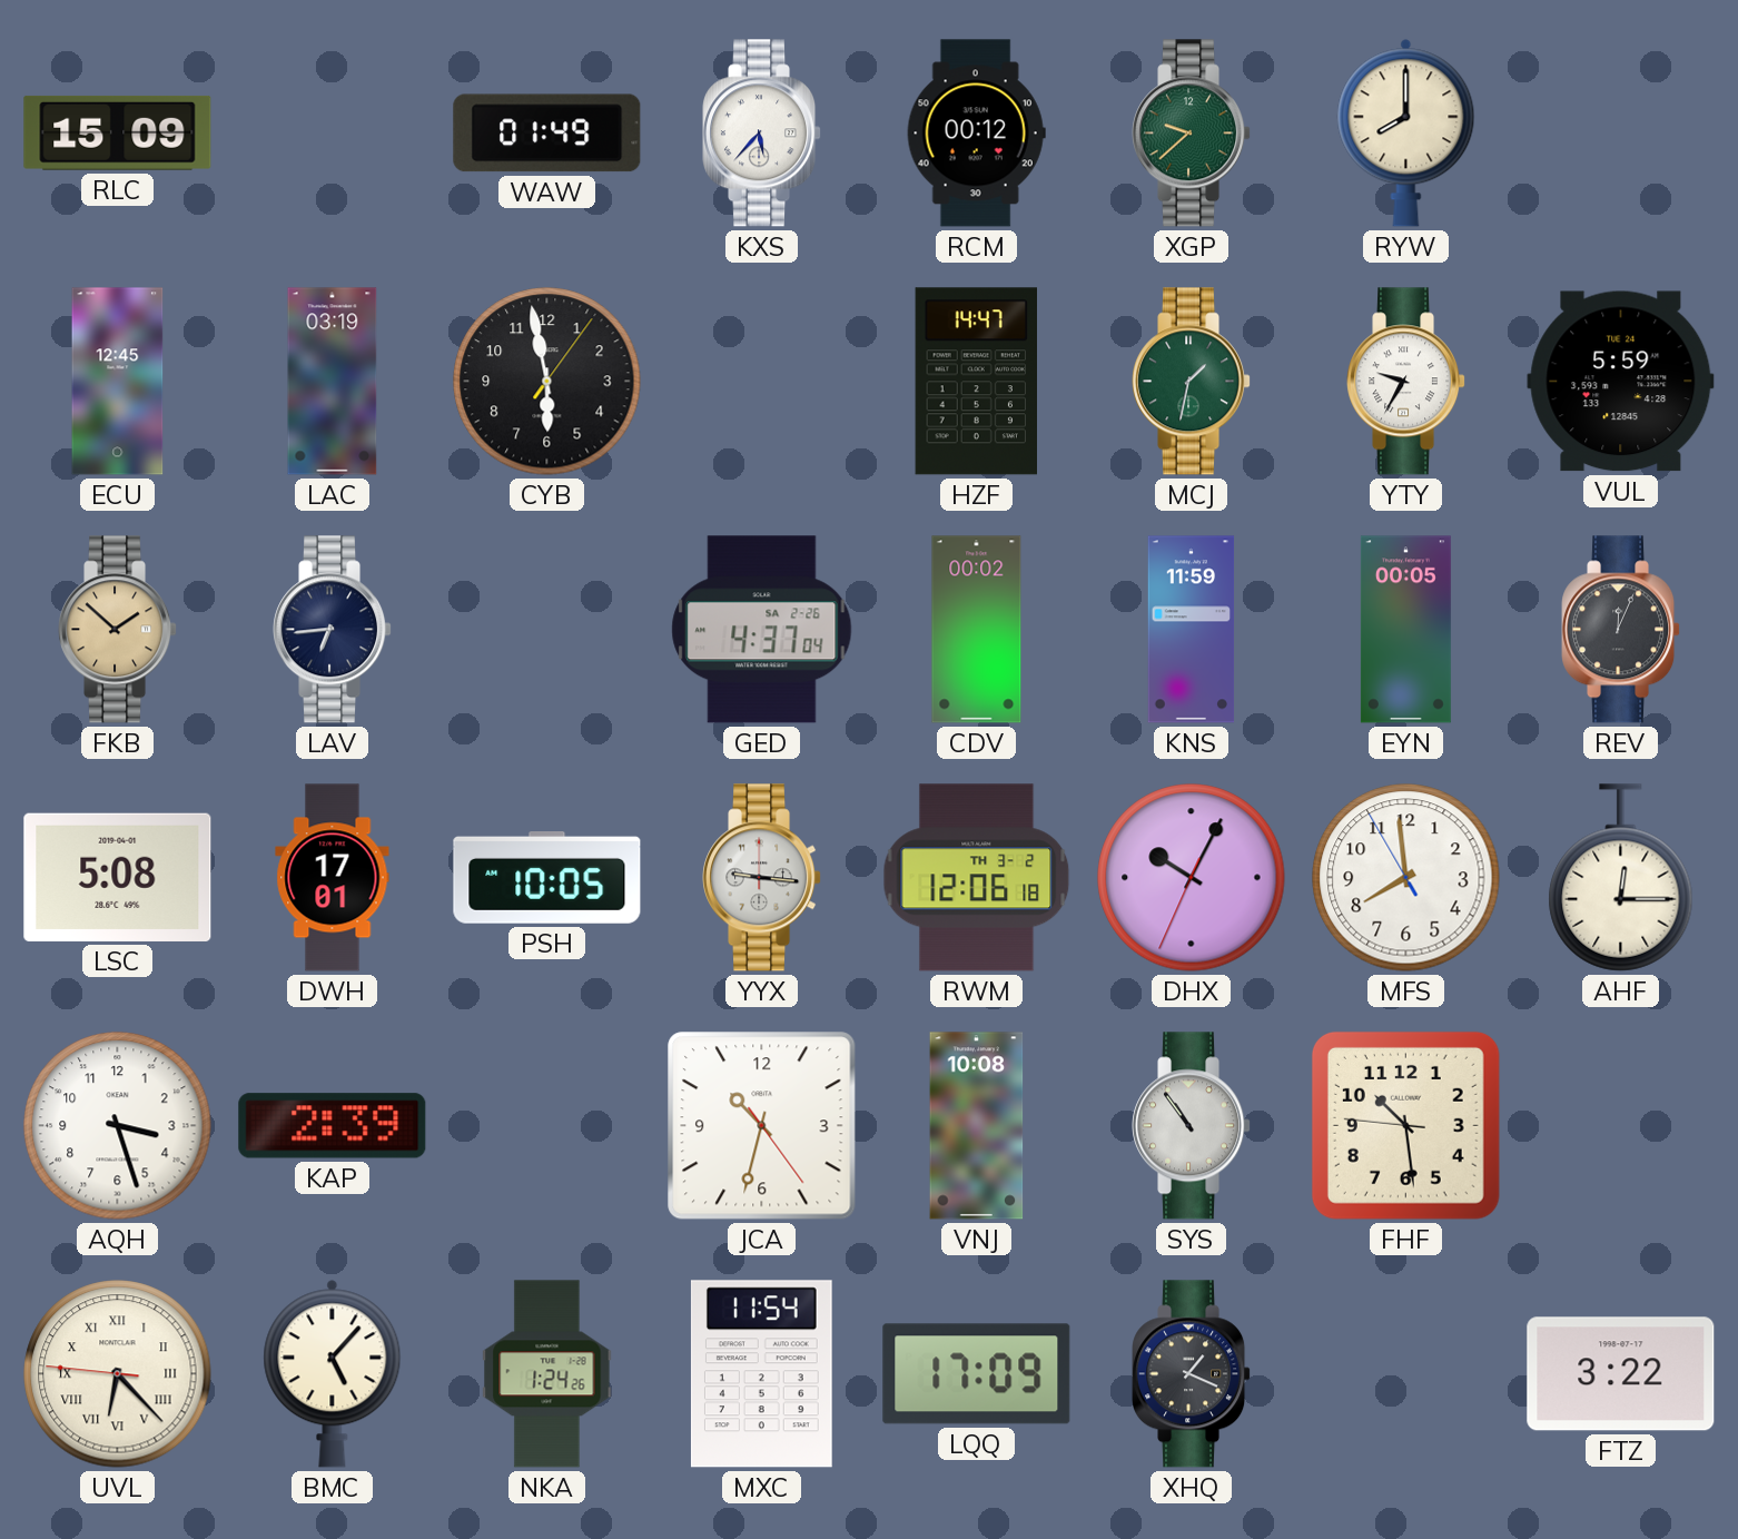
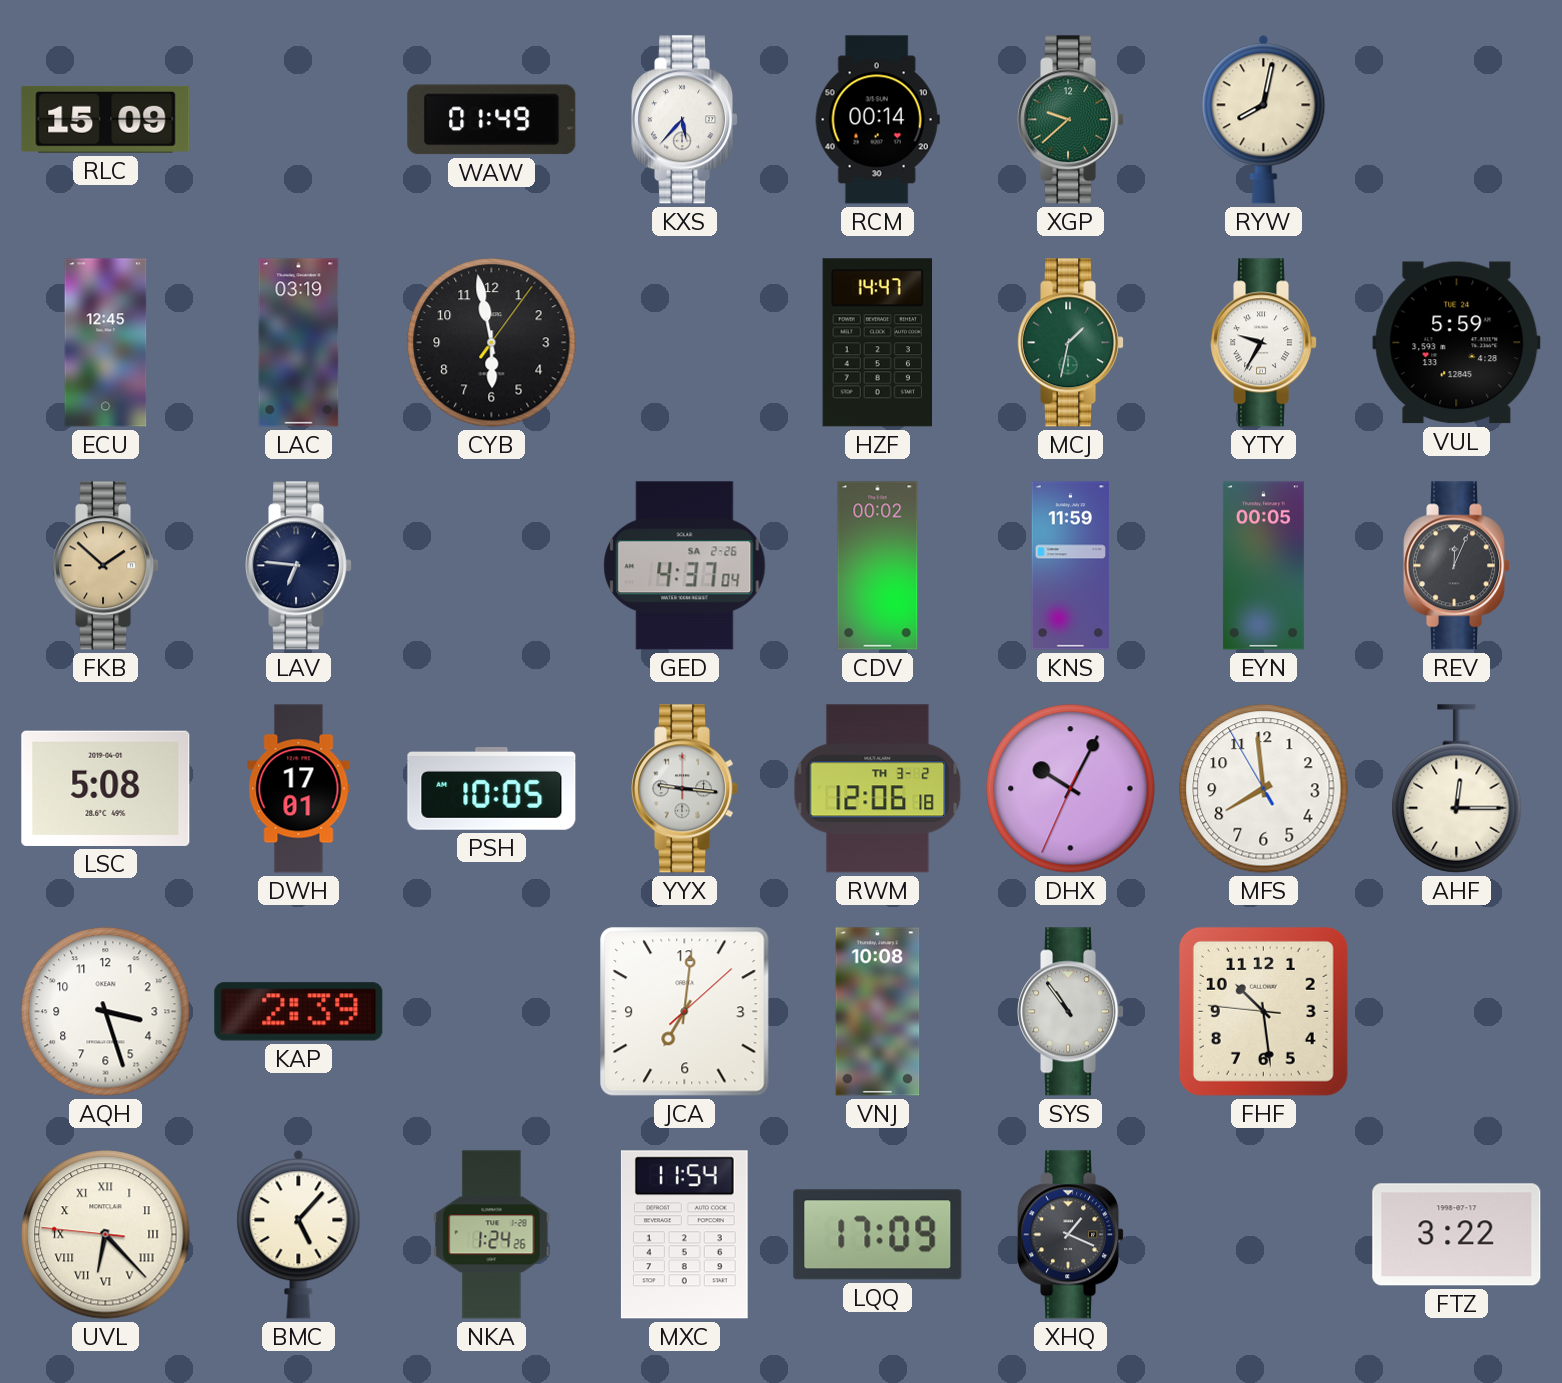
RCM: 00:12 -> 00:14
RYW: 8:00 -> 8:02
LAV: 6:44 -> 6:46
JCA: 10:32 -> 7:01
